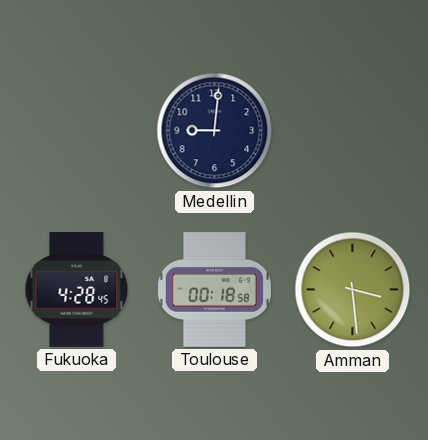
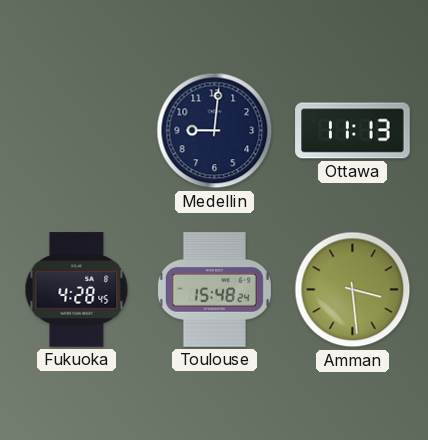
Ottawa: none -> 11:13
Toulouse: 00:18 -> 15:48
